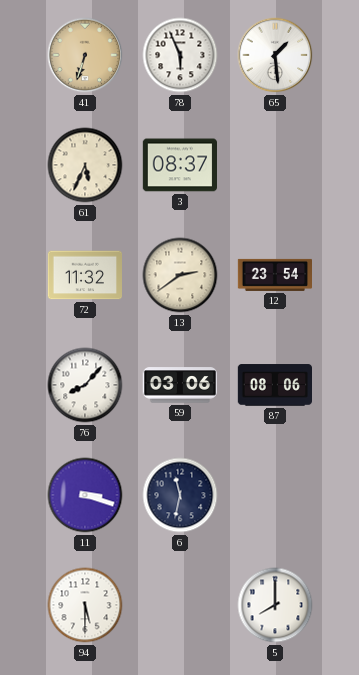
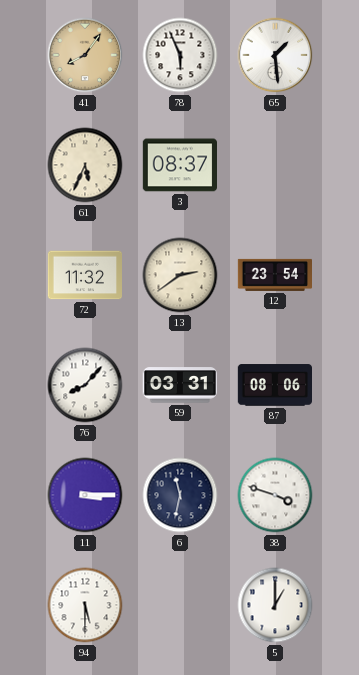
41: 6:33 -> 8:06
59: 03:06 -> 03:31
11: 3:18 -> 3:15
38: none -> 3:48
5: 8:00 -> 1:00
